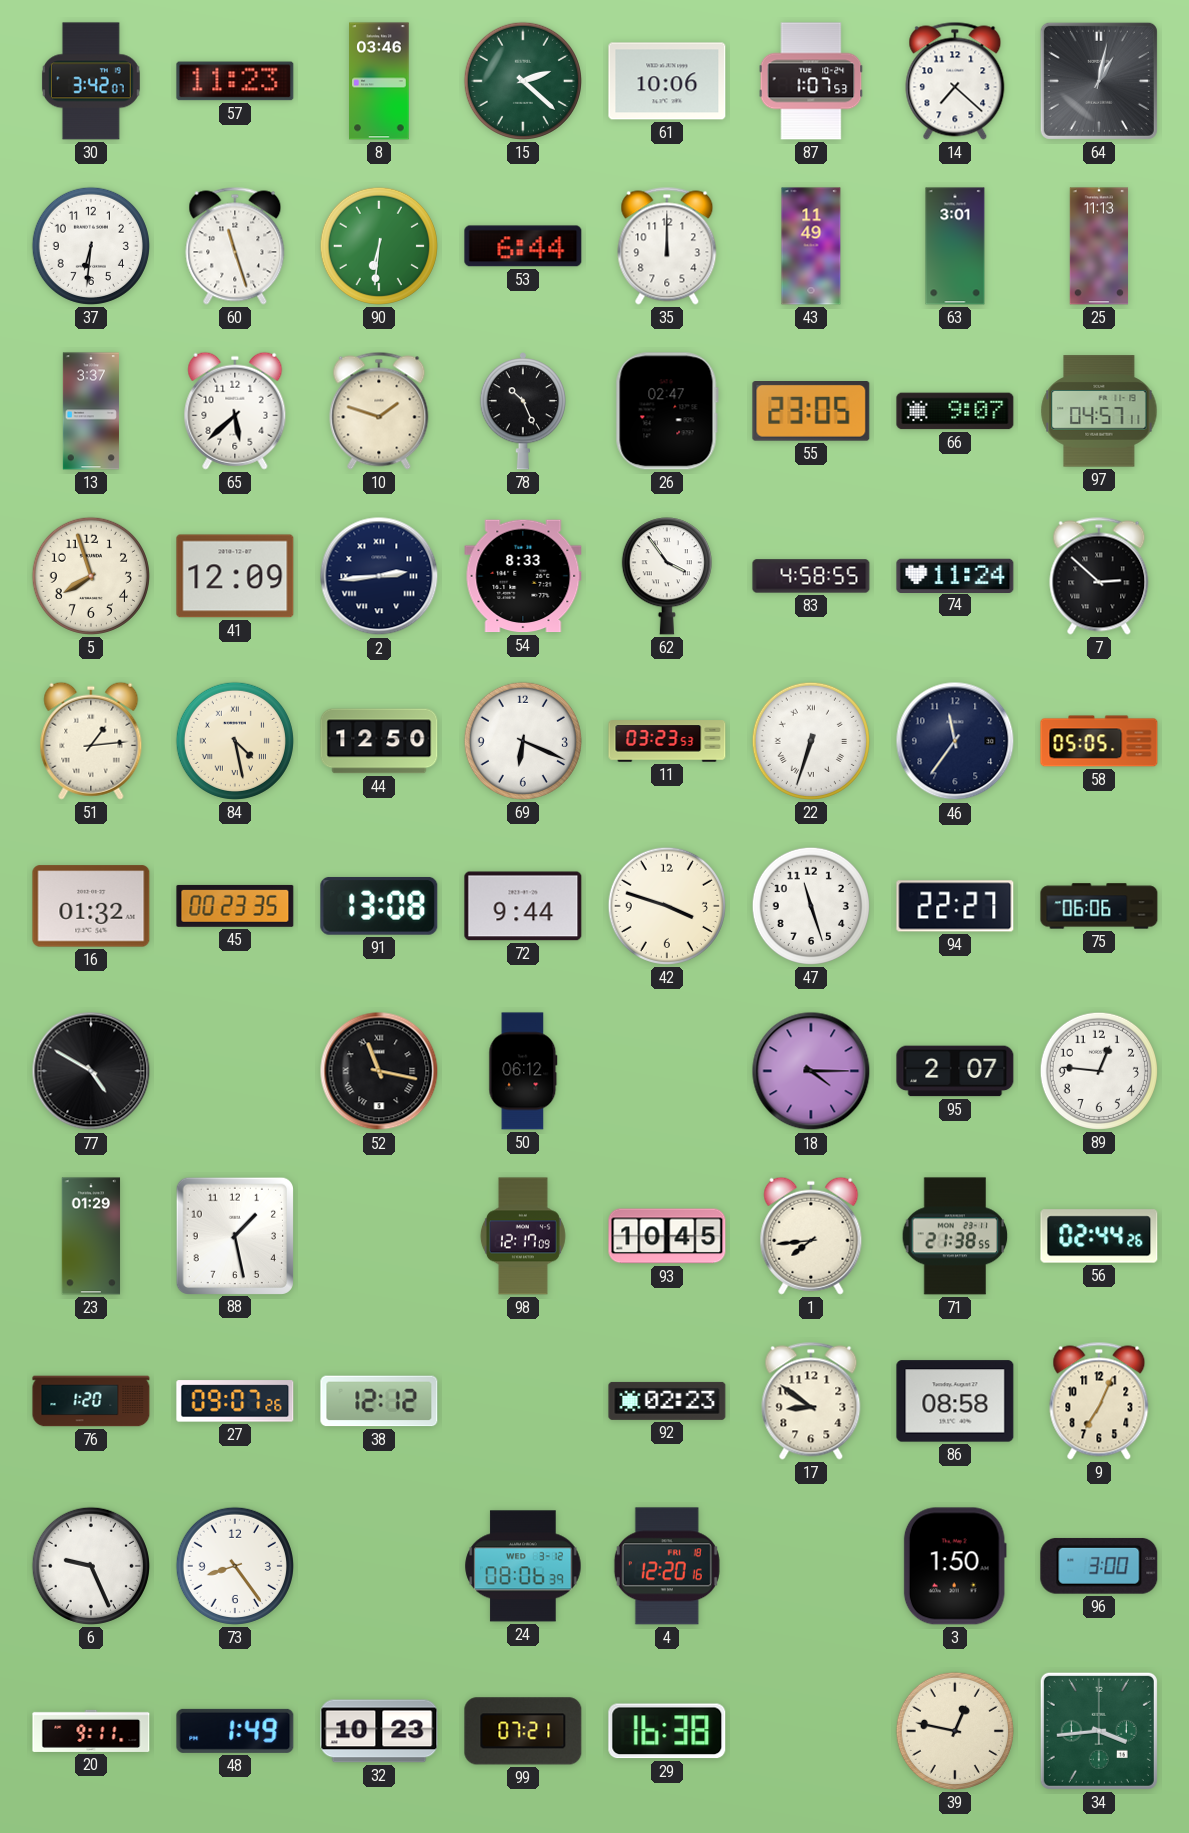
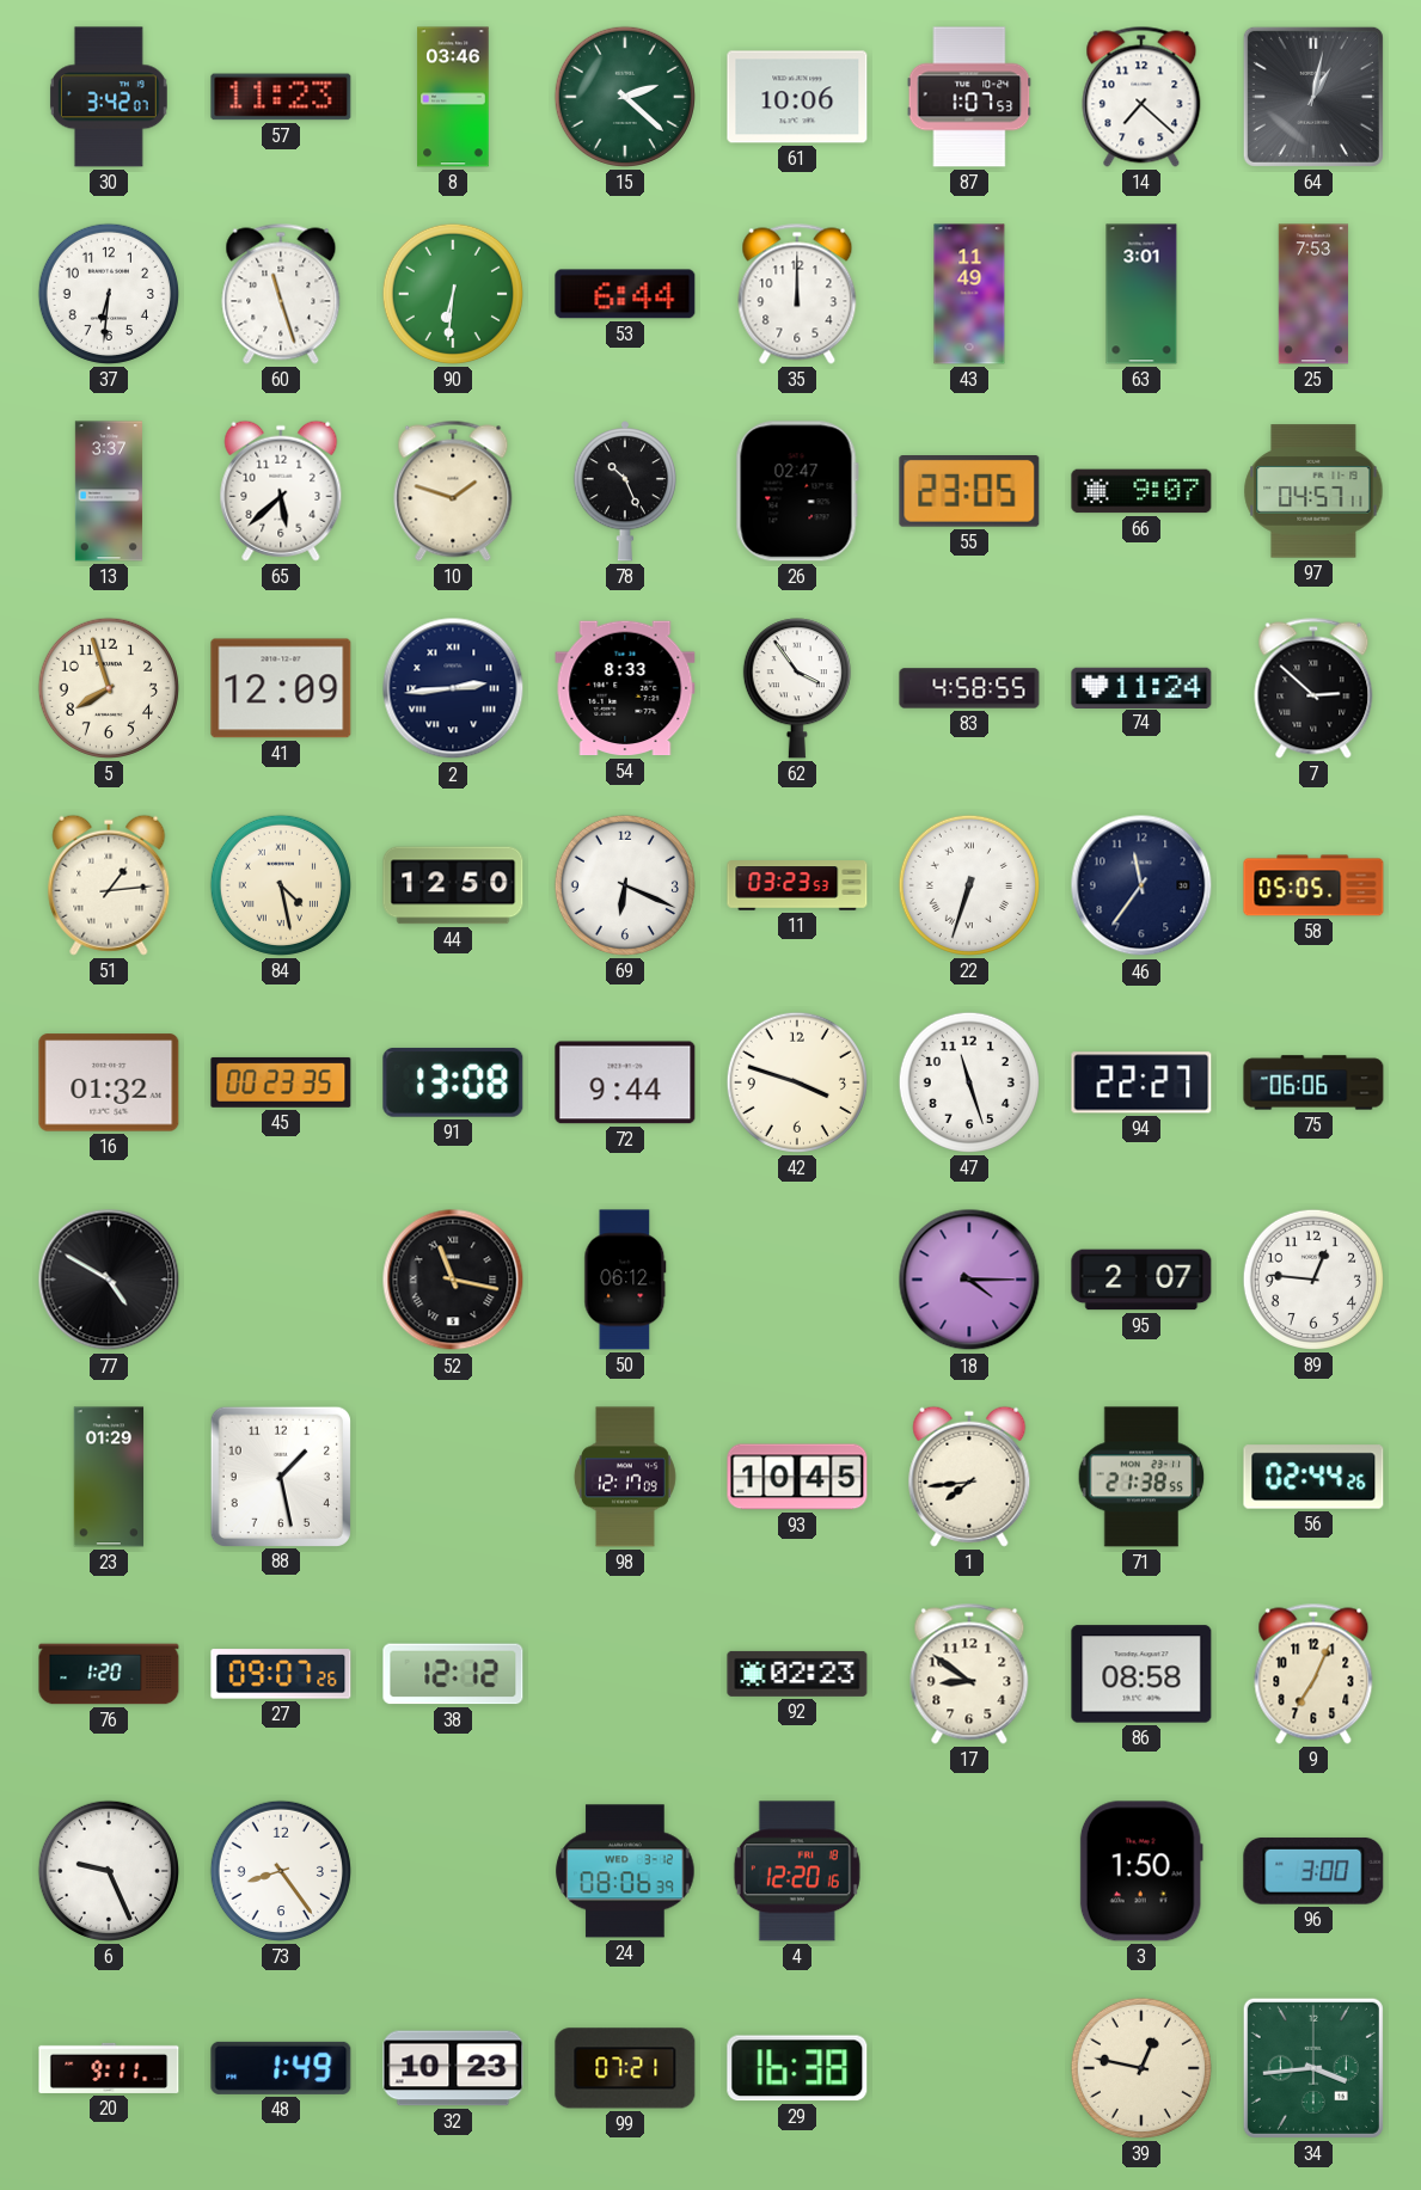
25: 11:13 -> 7:53
